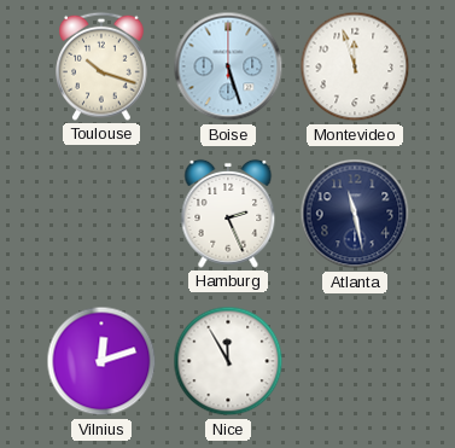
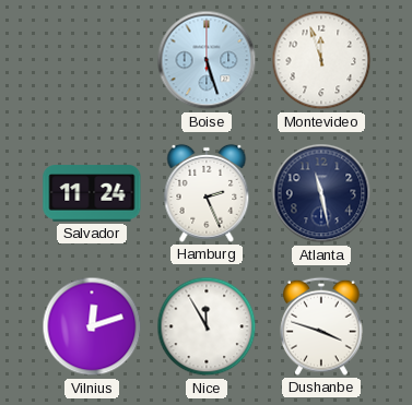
Toulouse: 10:18 -> none
Salvador: none -> 11:24
Dushanbe: none -> 3:48
